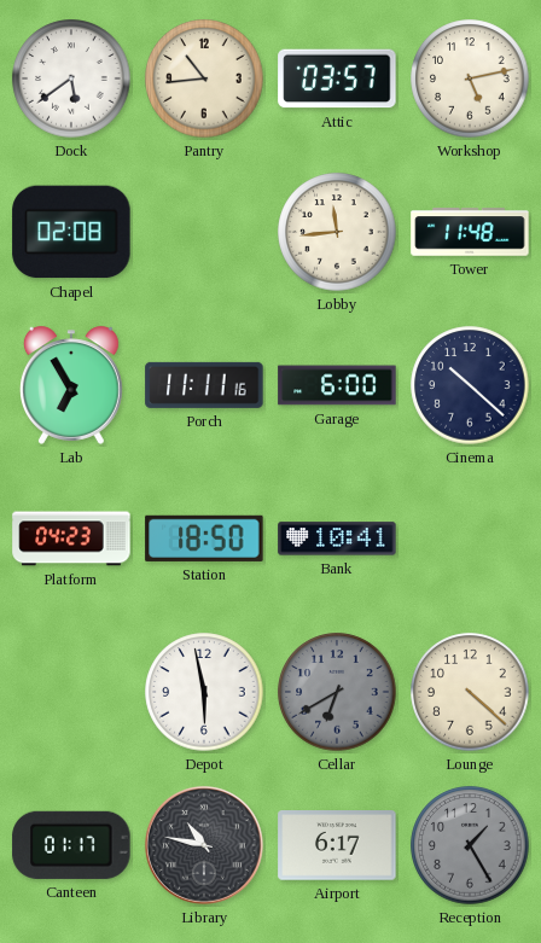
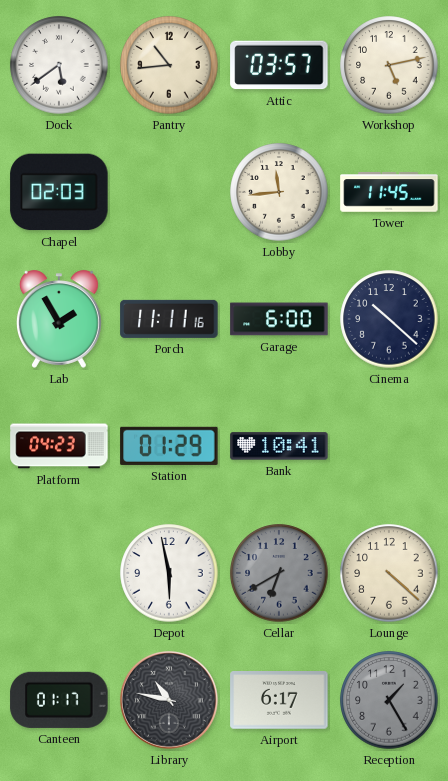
Chapel: 02:08 -> 02:03
Tower: 11:48 -> 11:45
Lab: 6:55 -> 1:55
Station: 18:50 -> 01:29
